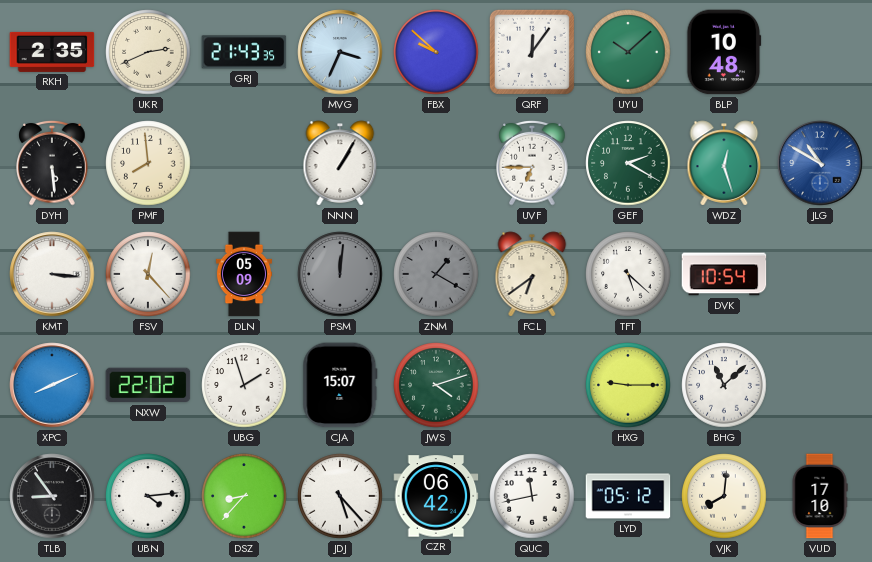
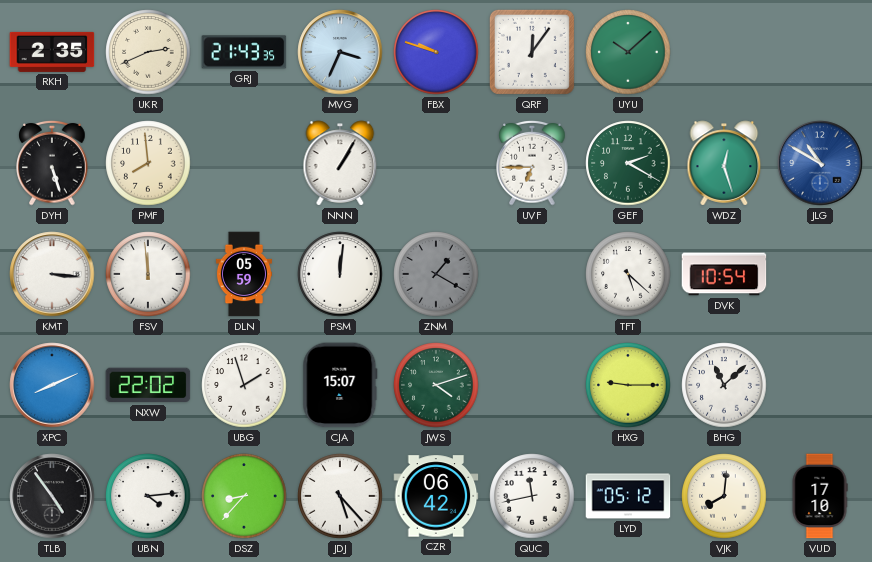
FBX: 9:52 -> 9:48
BLP: 10:48 -> none
DYH: 5:29 -> 5:27
FSV: 12:23 -> 11:59
DLN: 05:09 -> 05:59
PSM dial: grey -> white
FCL: 6:39 -> none
TLB: 8:54 -> 4:54
